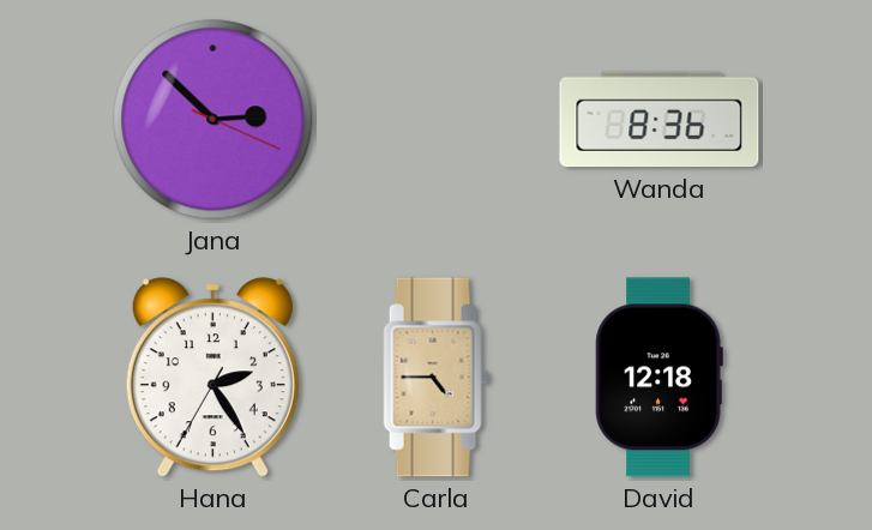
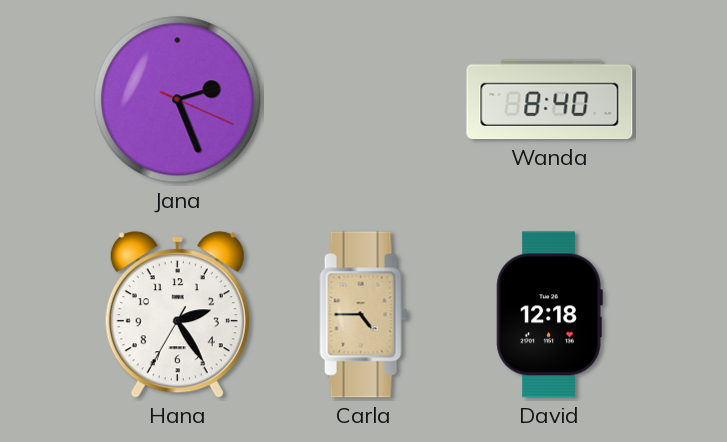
Jana: 2:52 -> 2:26
Wanda: 8:36 -> 8:40
